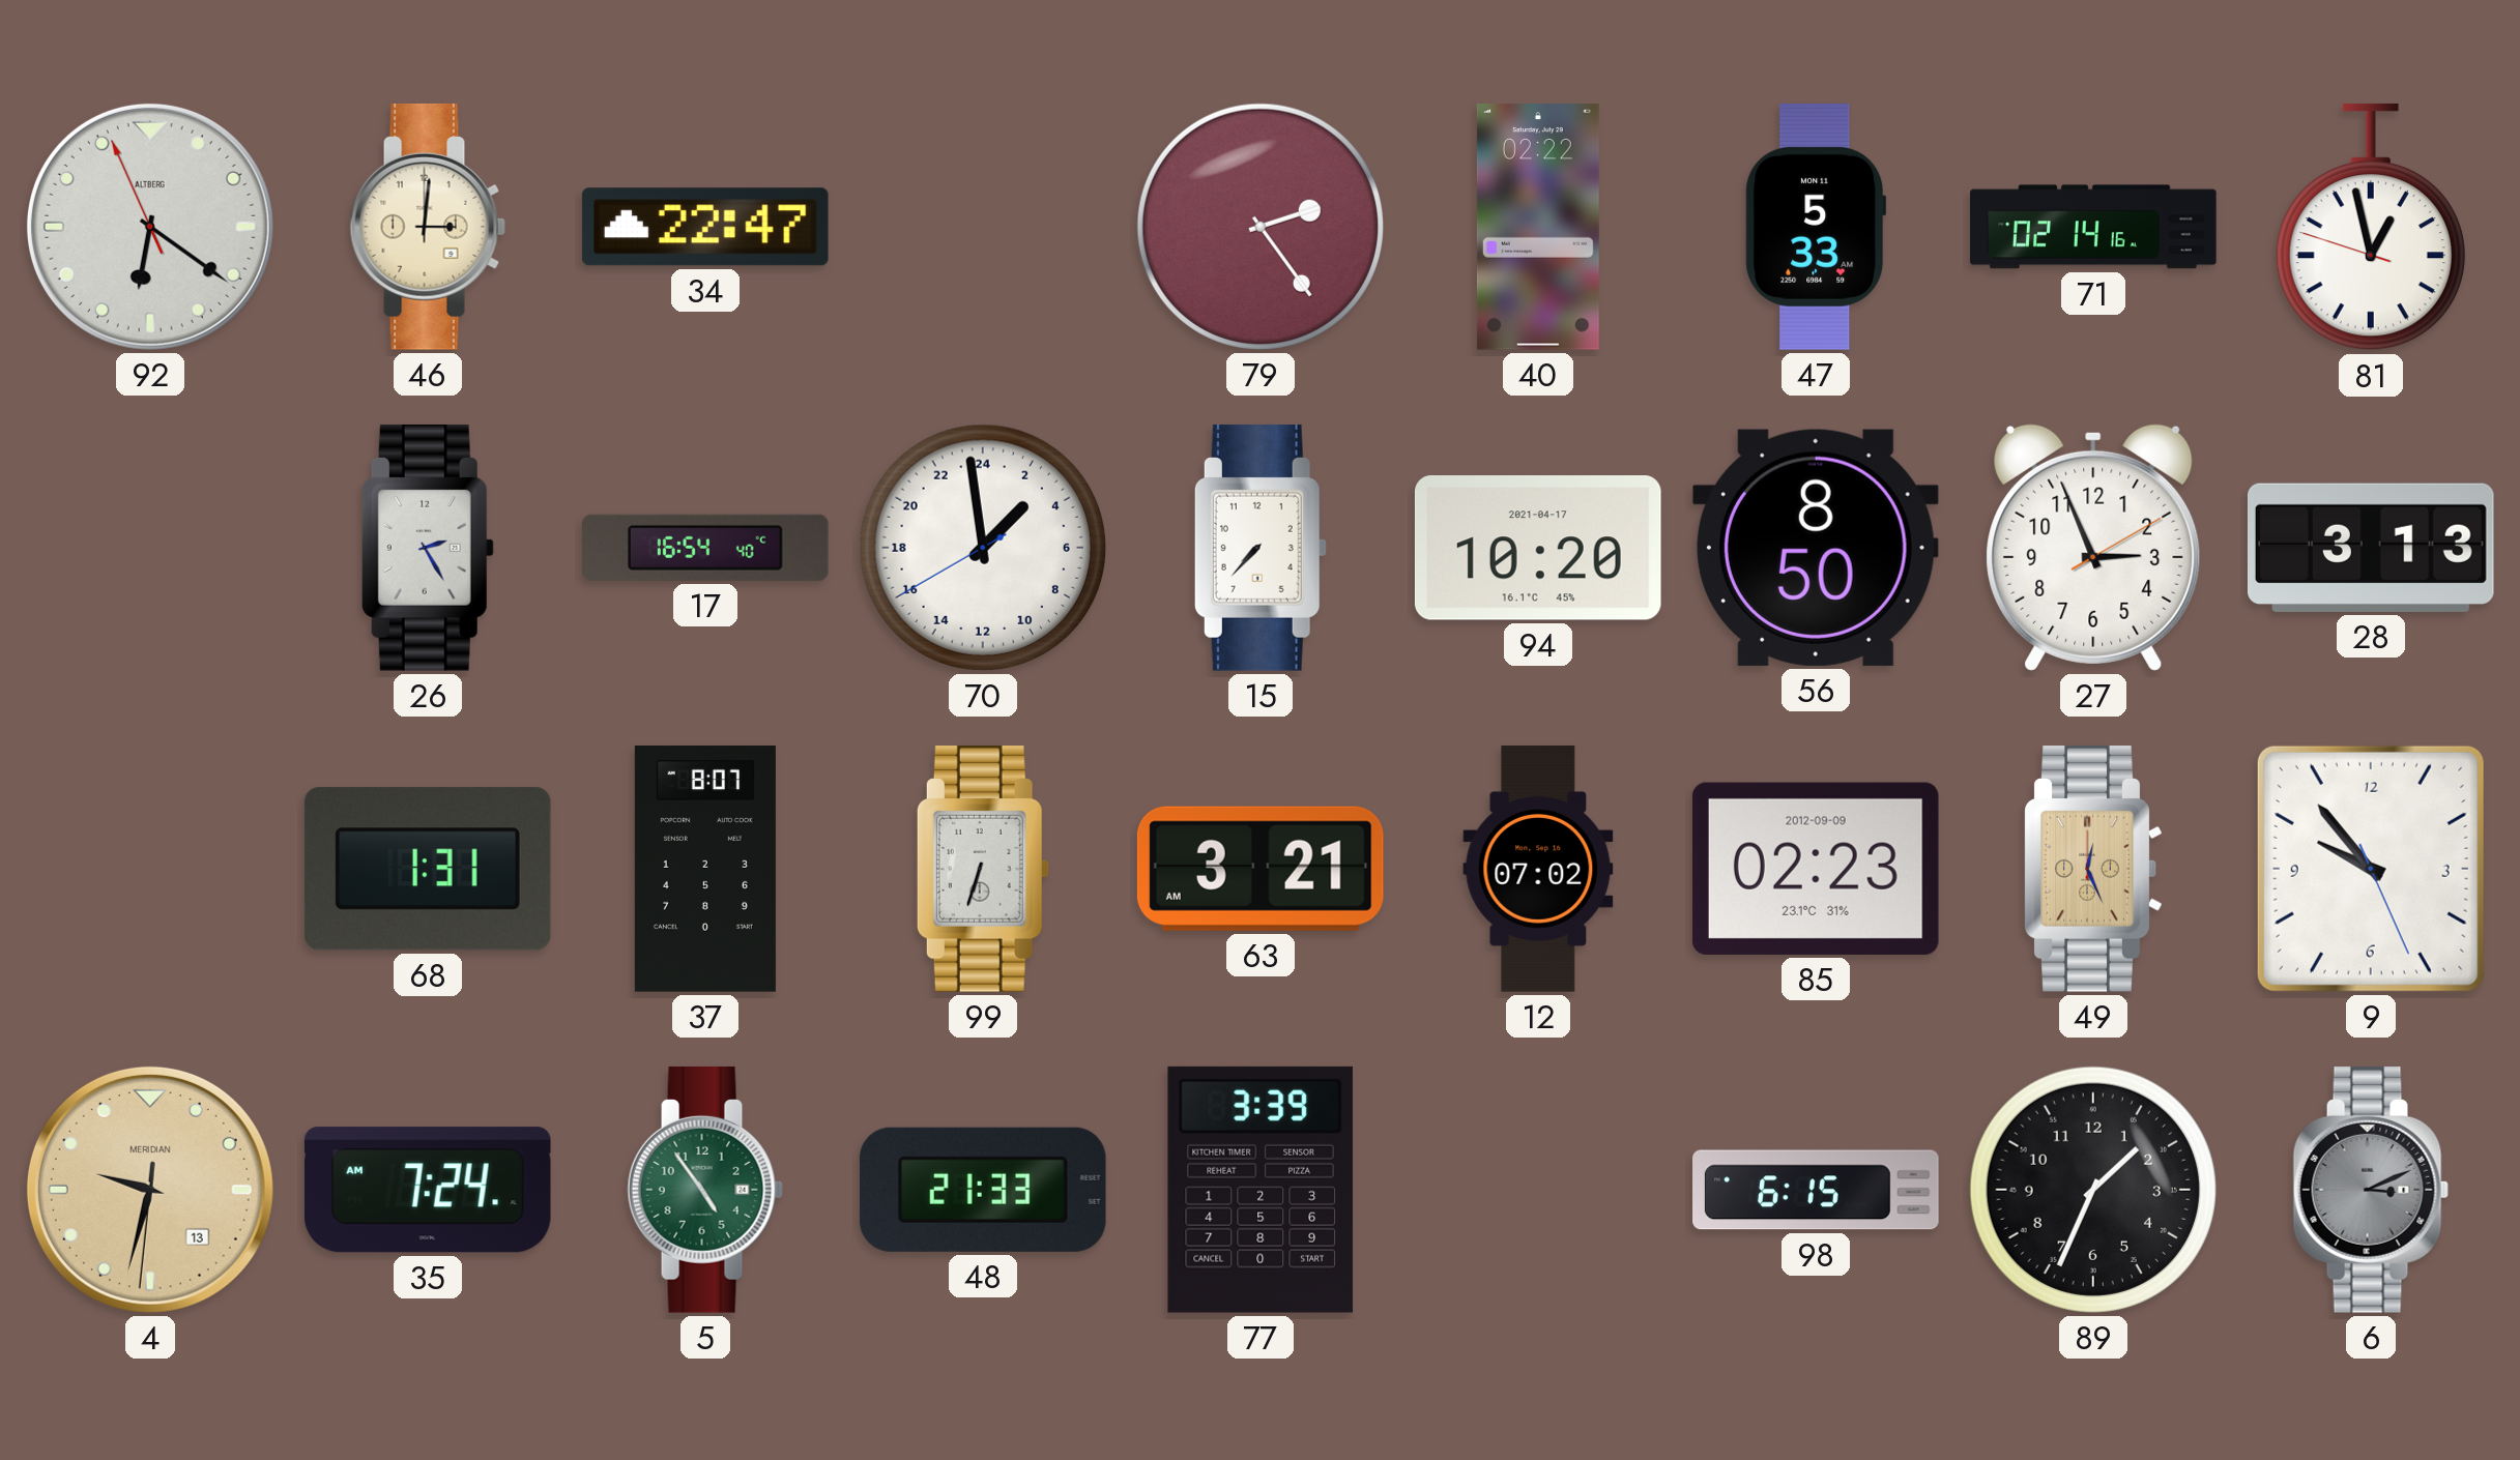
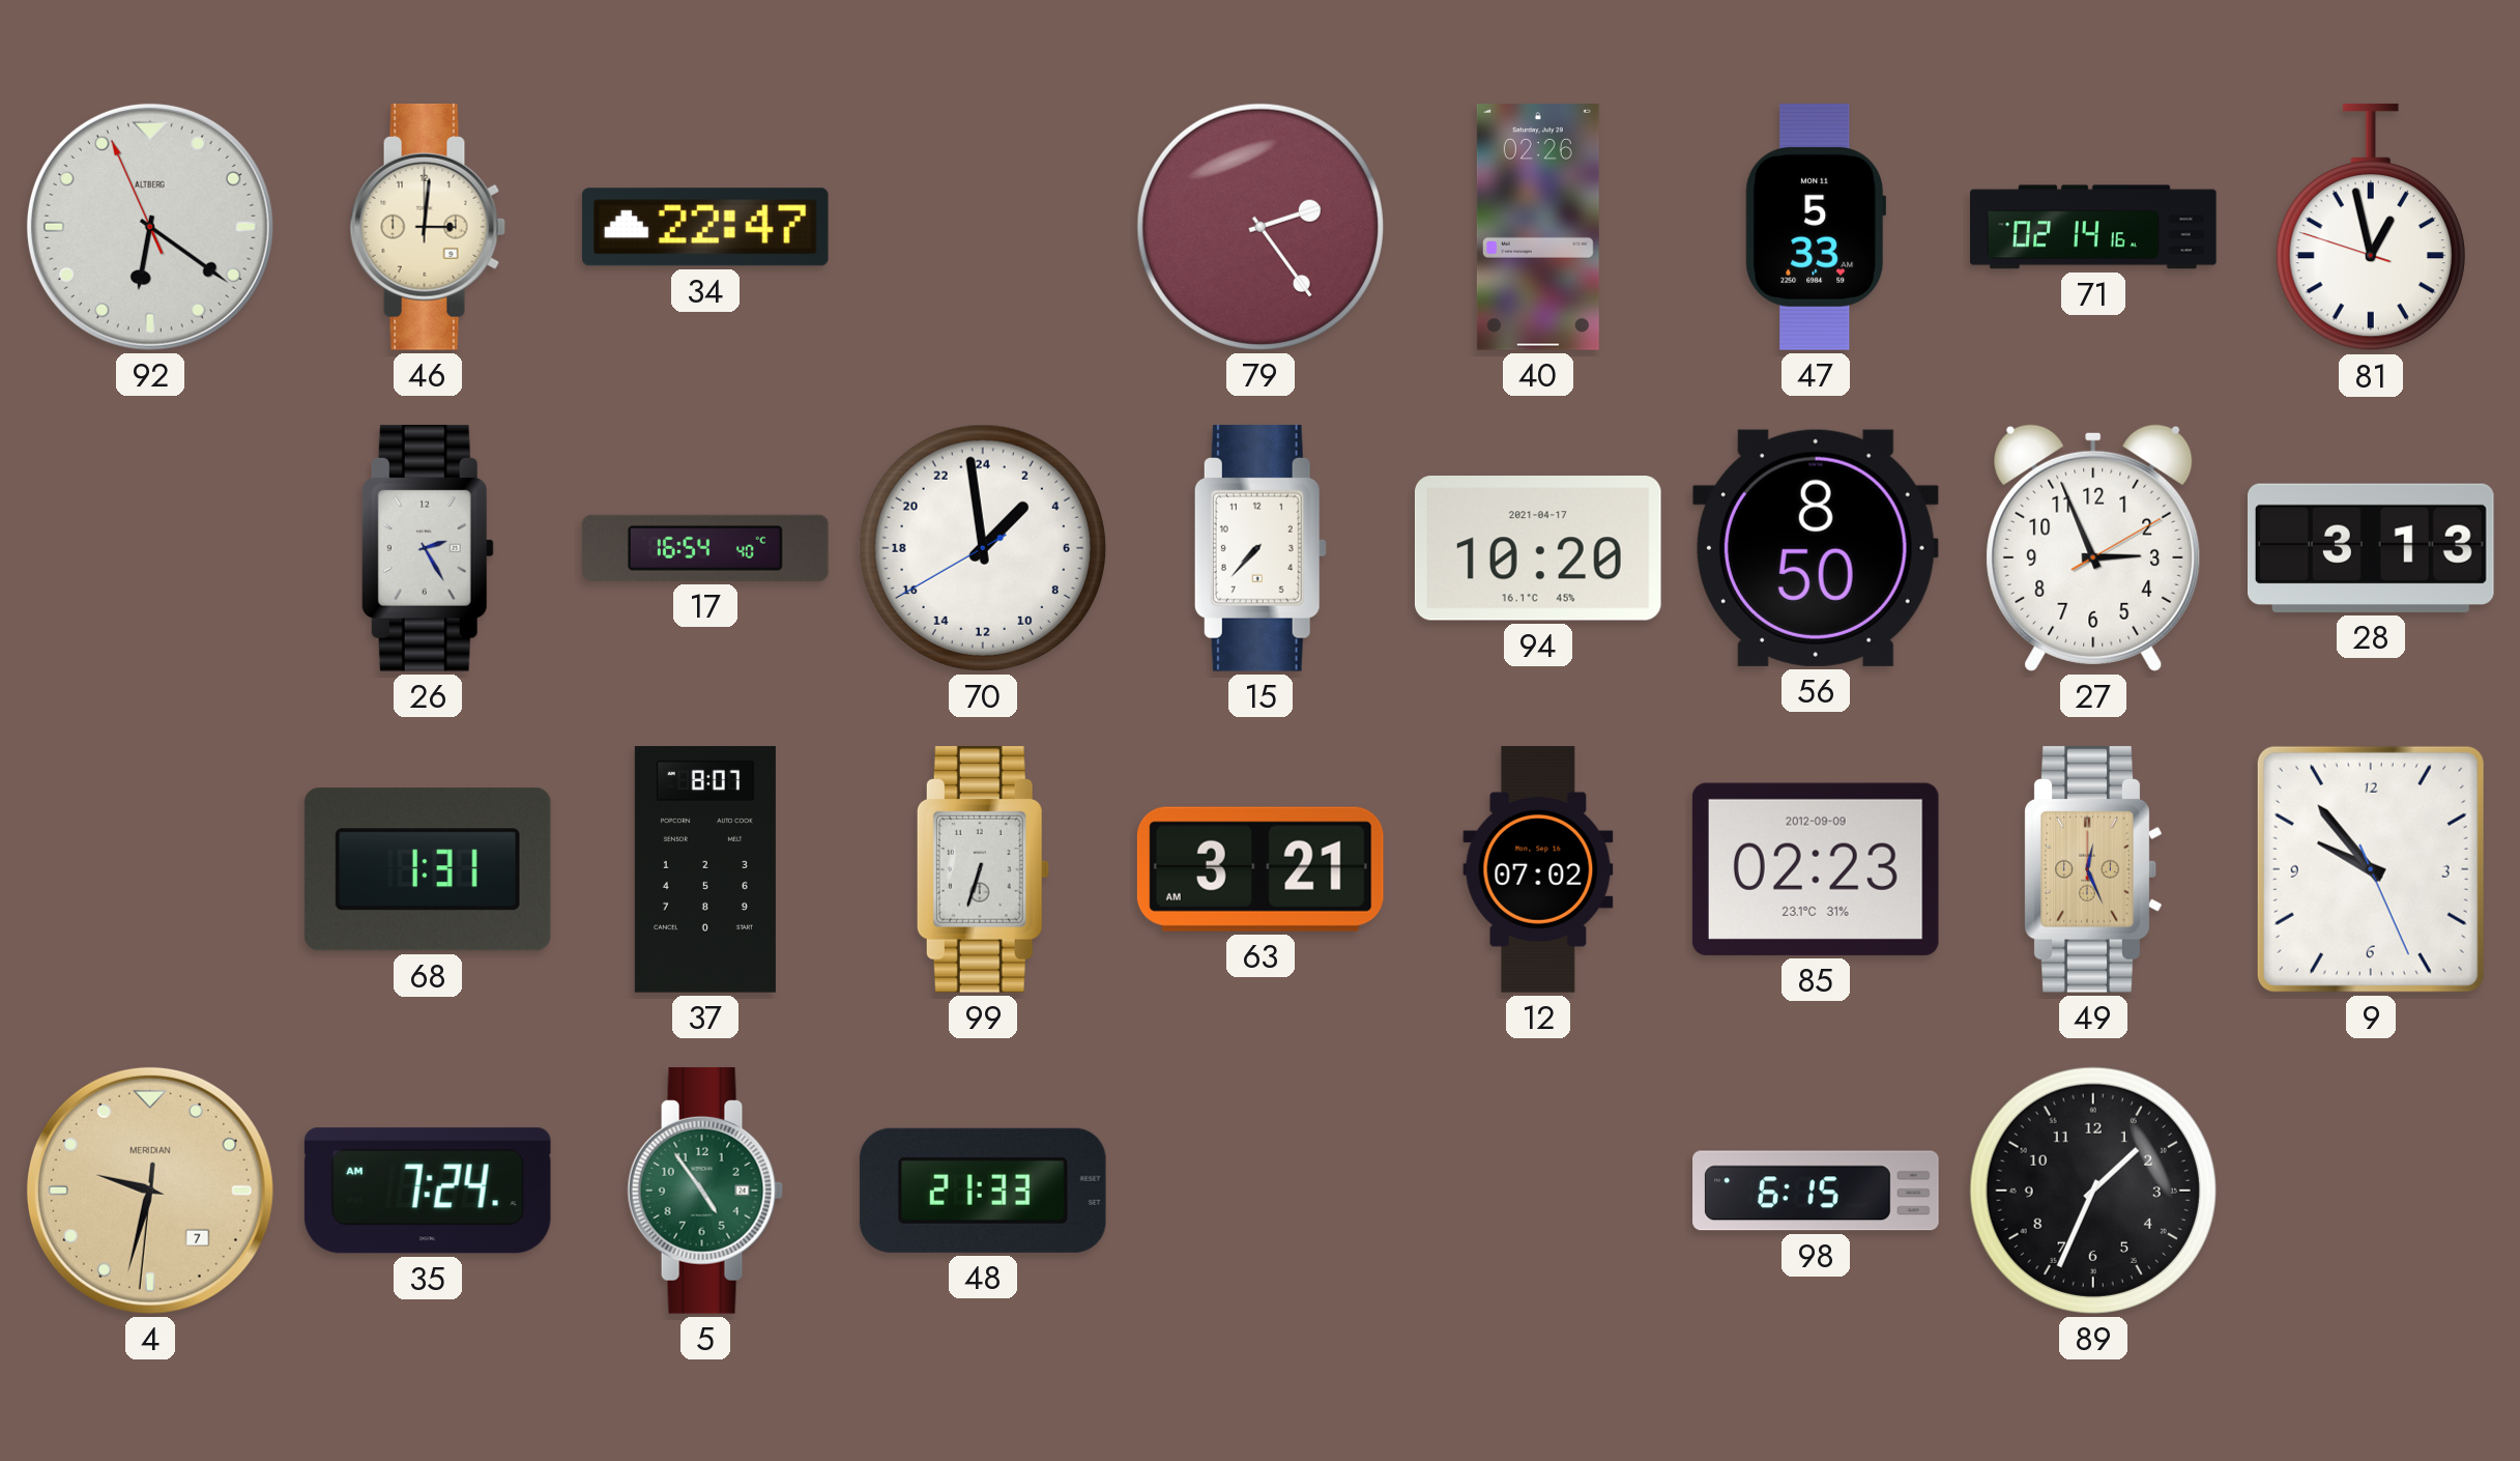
40: 02:22 -> 02:26
4 date: 13 -> 7
77: 3:39 -> none
6: 3:11 -> none
